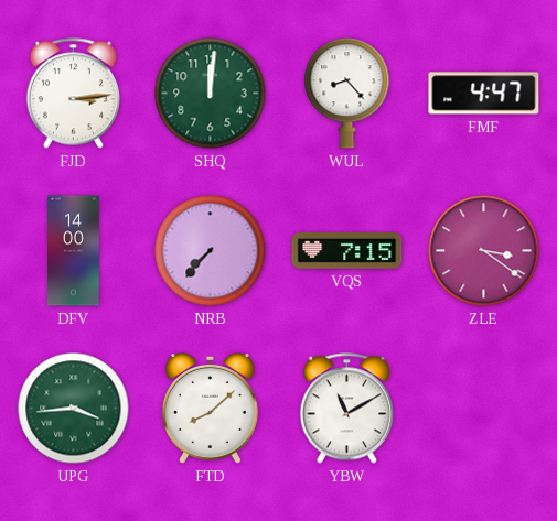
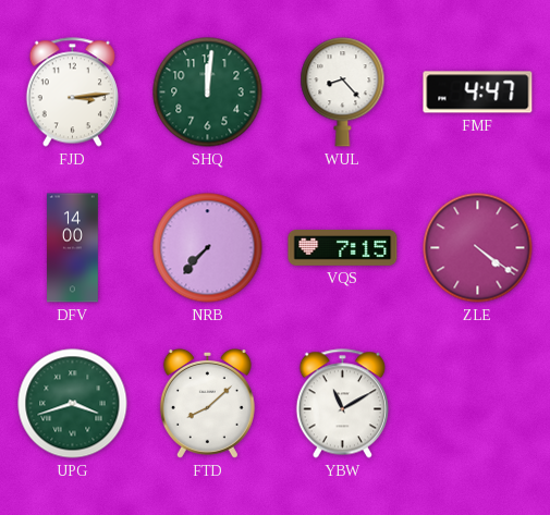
ZLE: 3:21 -> 4:21
UPG: 3:44 -> 3:42
